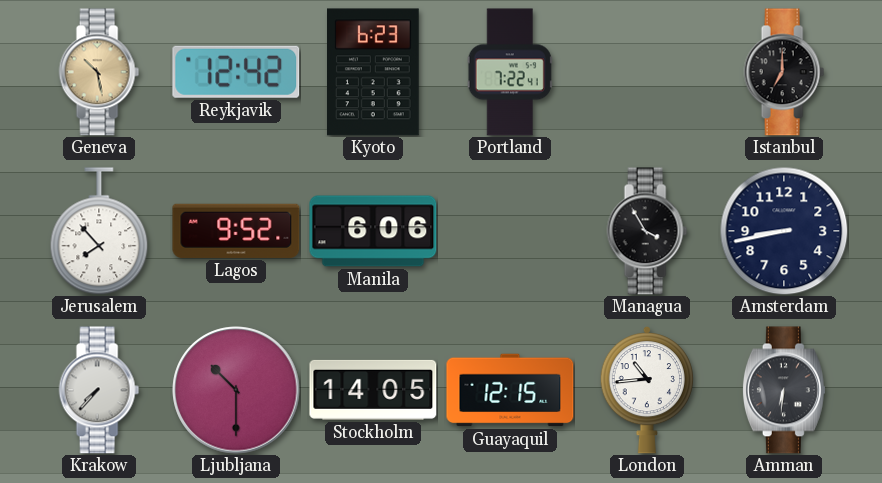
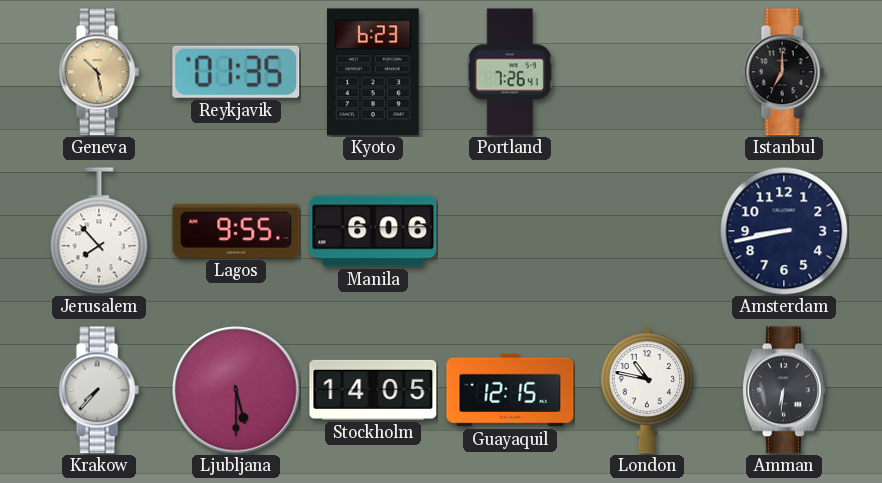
Reykjavik: 12:42 -> 01:35
Portland: 7:22 -> 7:26
Lagos: 9:52 -> 9:55
Managua: 3:55 -> none
Ljubljana: 10:30 -> 5:30
London: 10:44 -> 10:47
